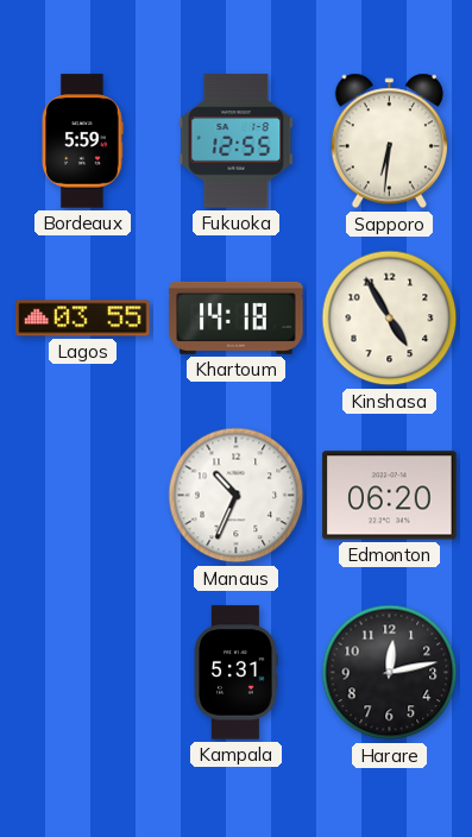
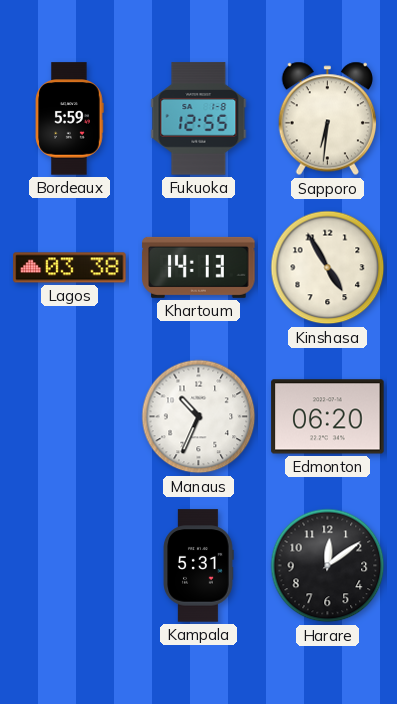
Lagos: 03:55 -> 03:38
Khartoum: 14:18 -> 14:13
Harare: 12:13 -> 12:09
